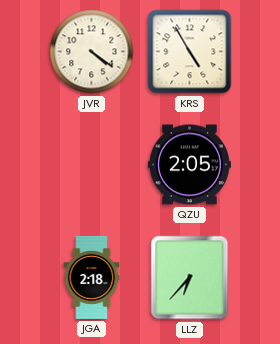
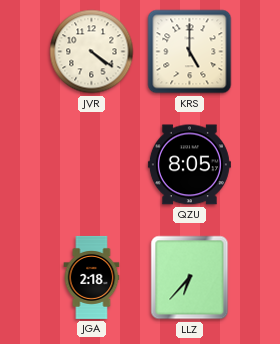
KRS: 4:55 -> 5:00
QZU: 2:05 -> 8:05
